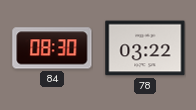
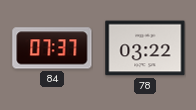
84: 08:30 -> 07:37
